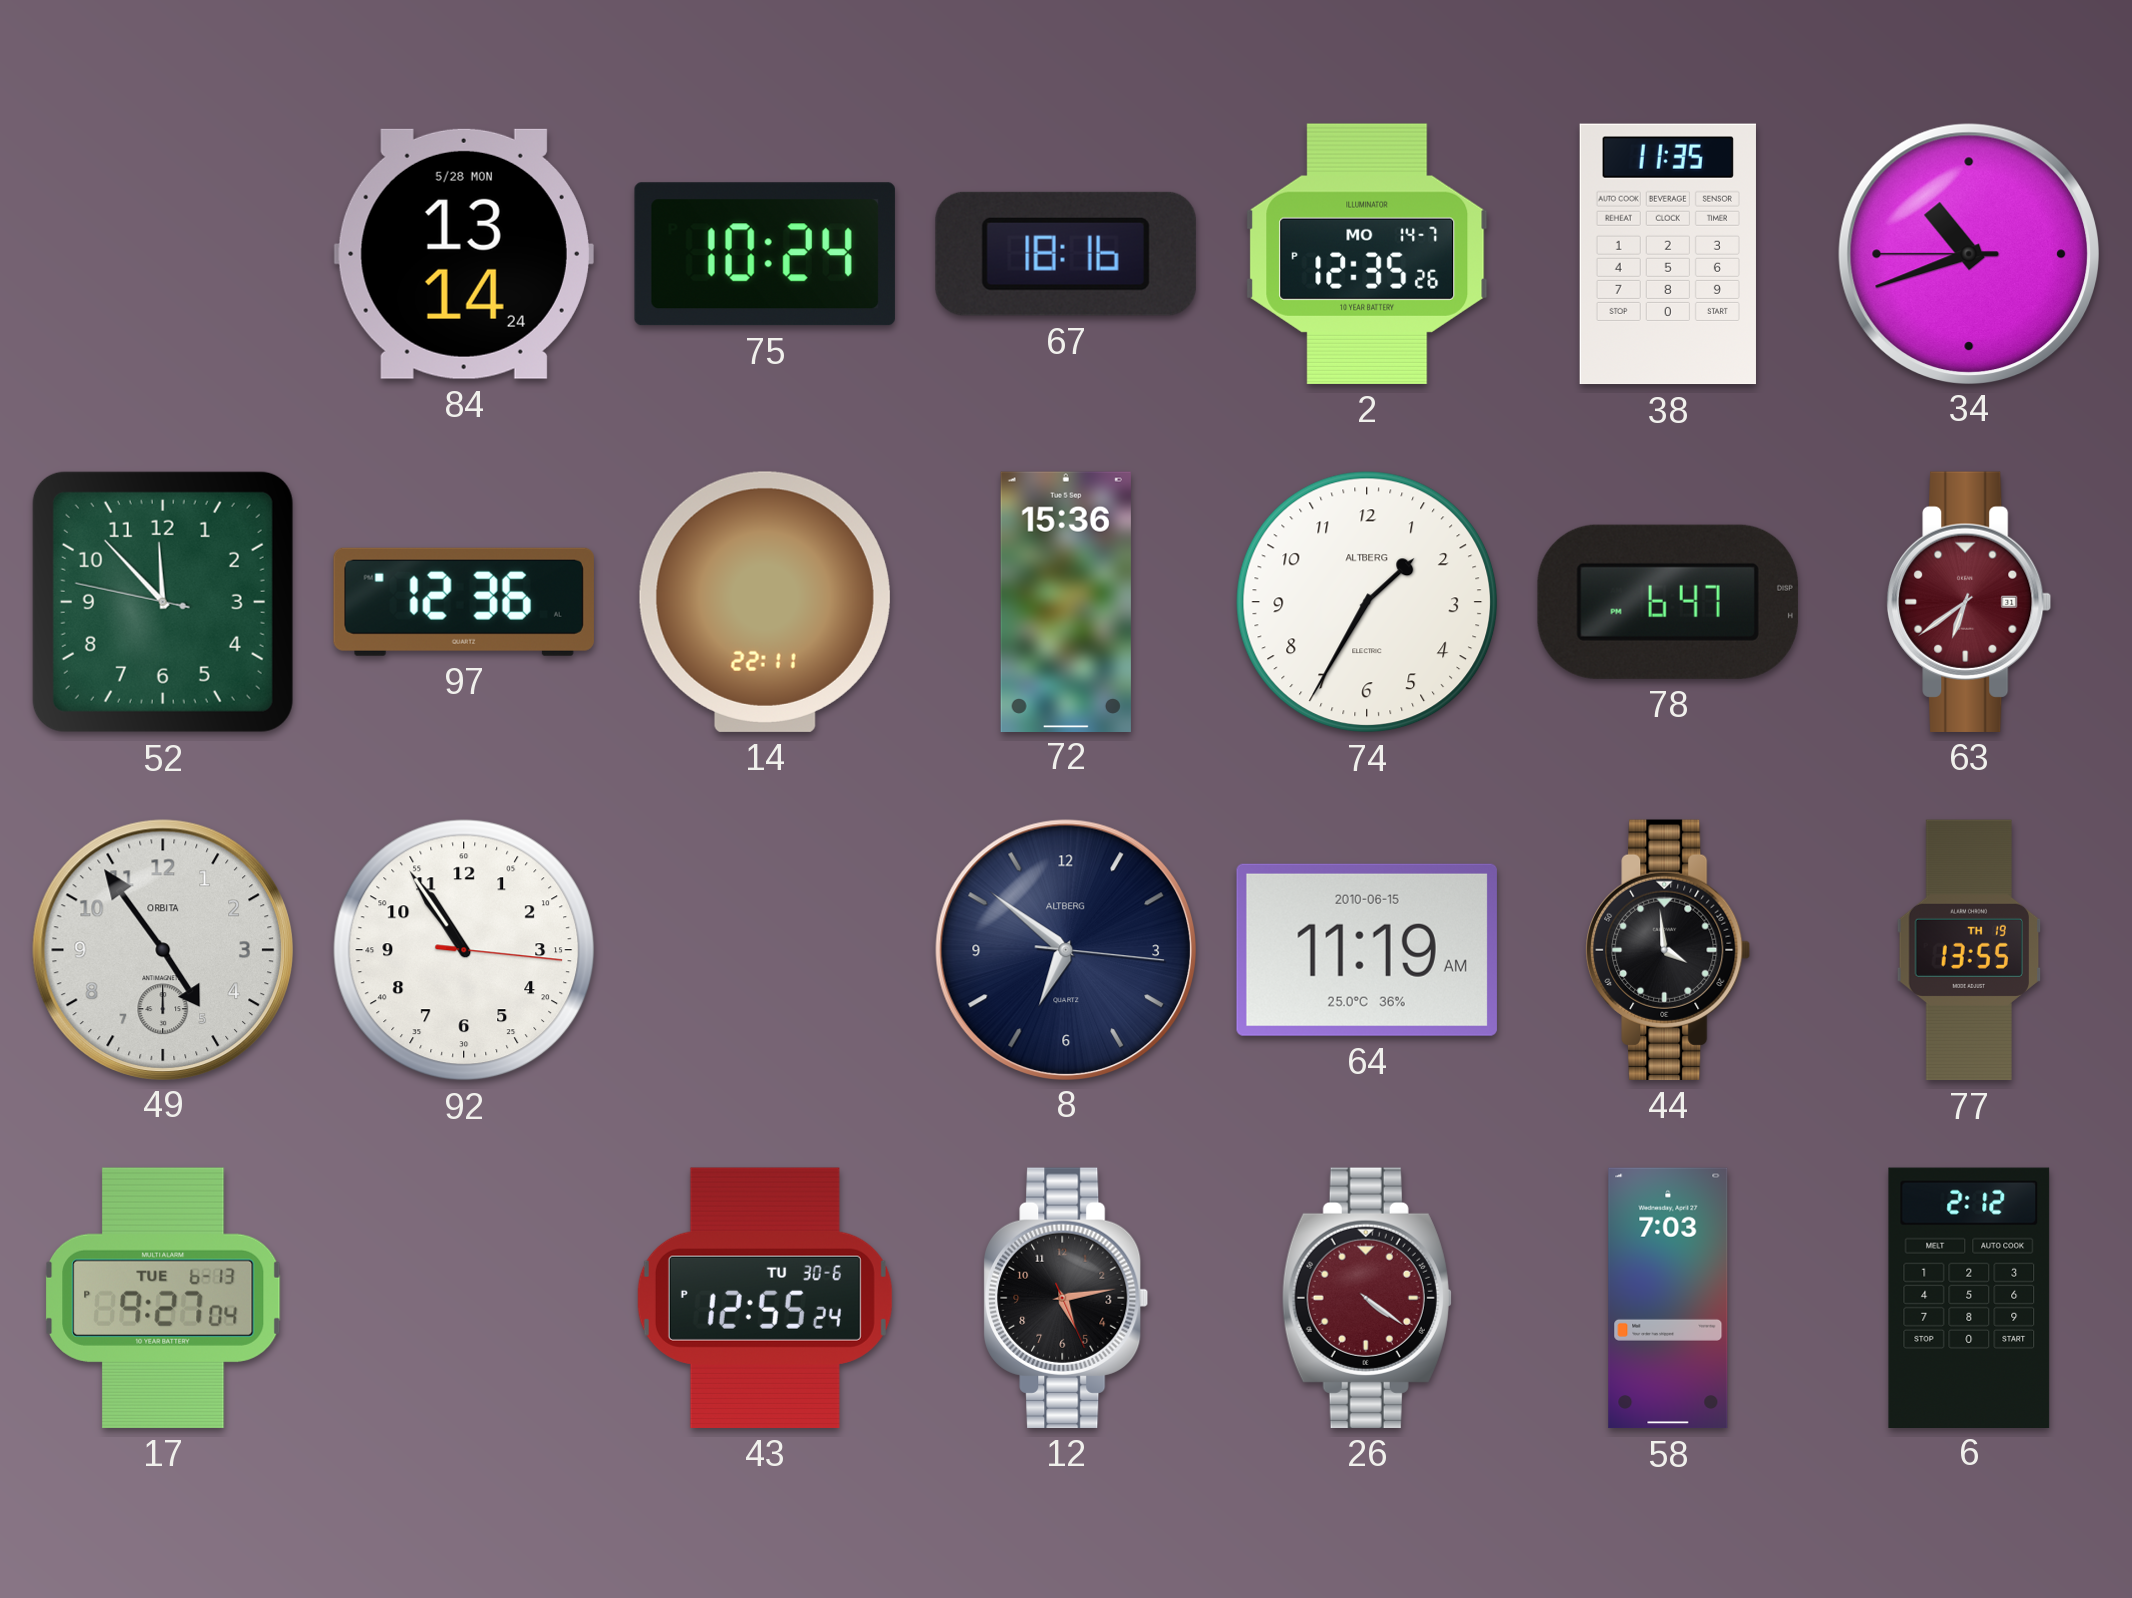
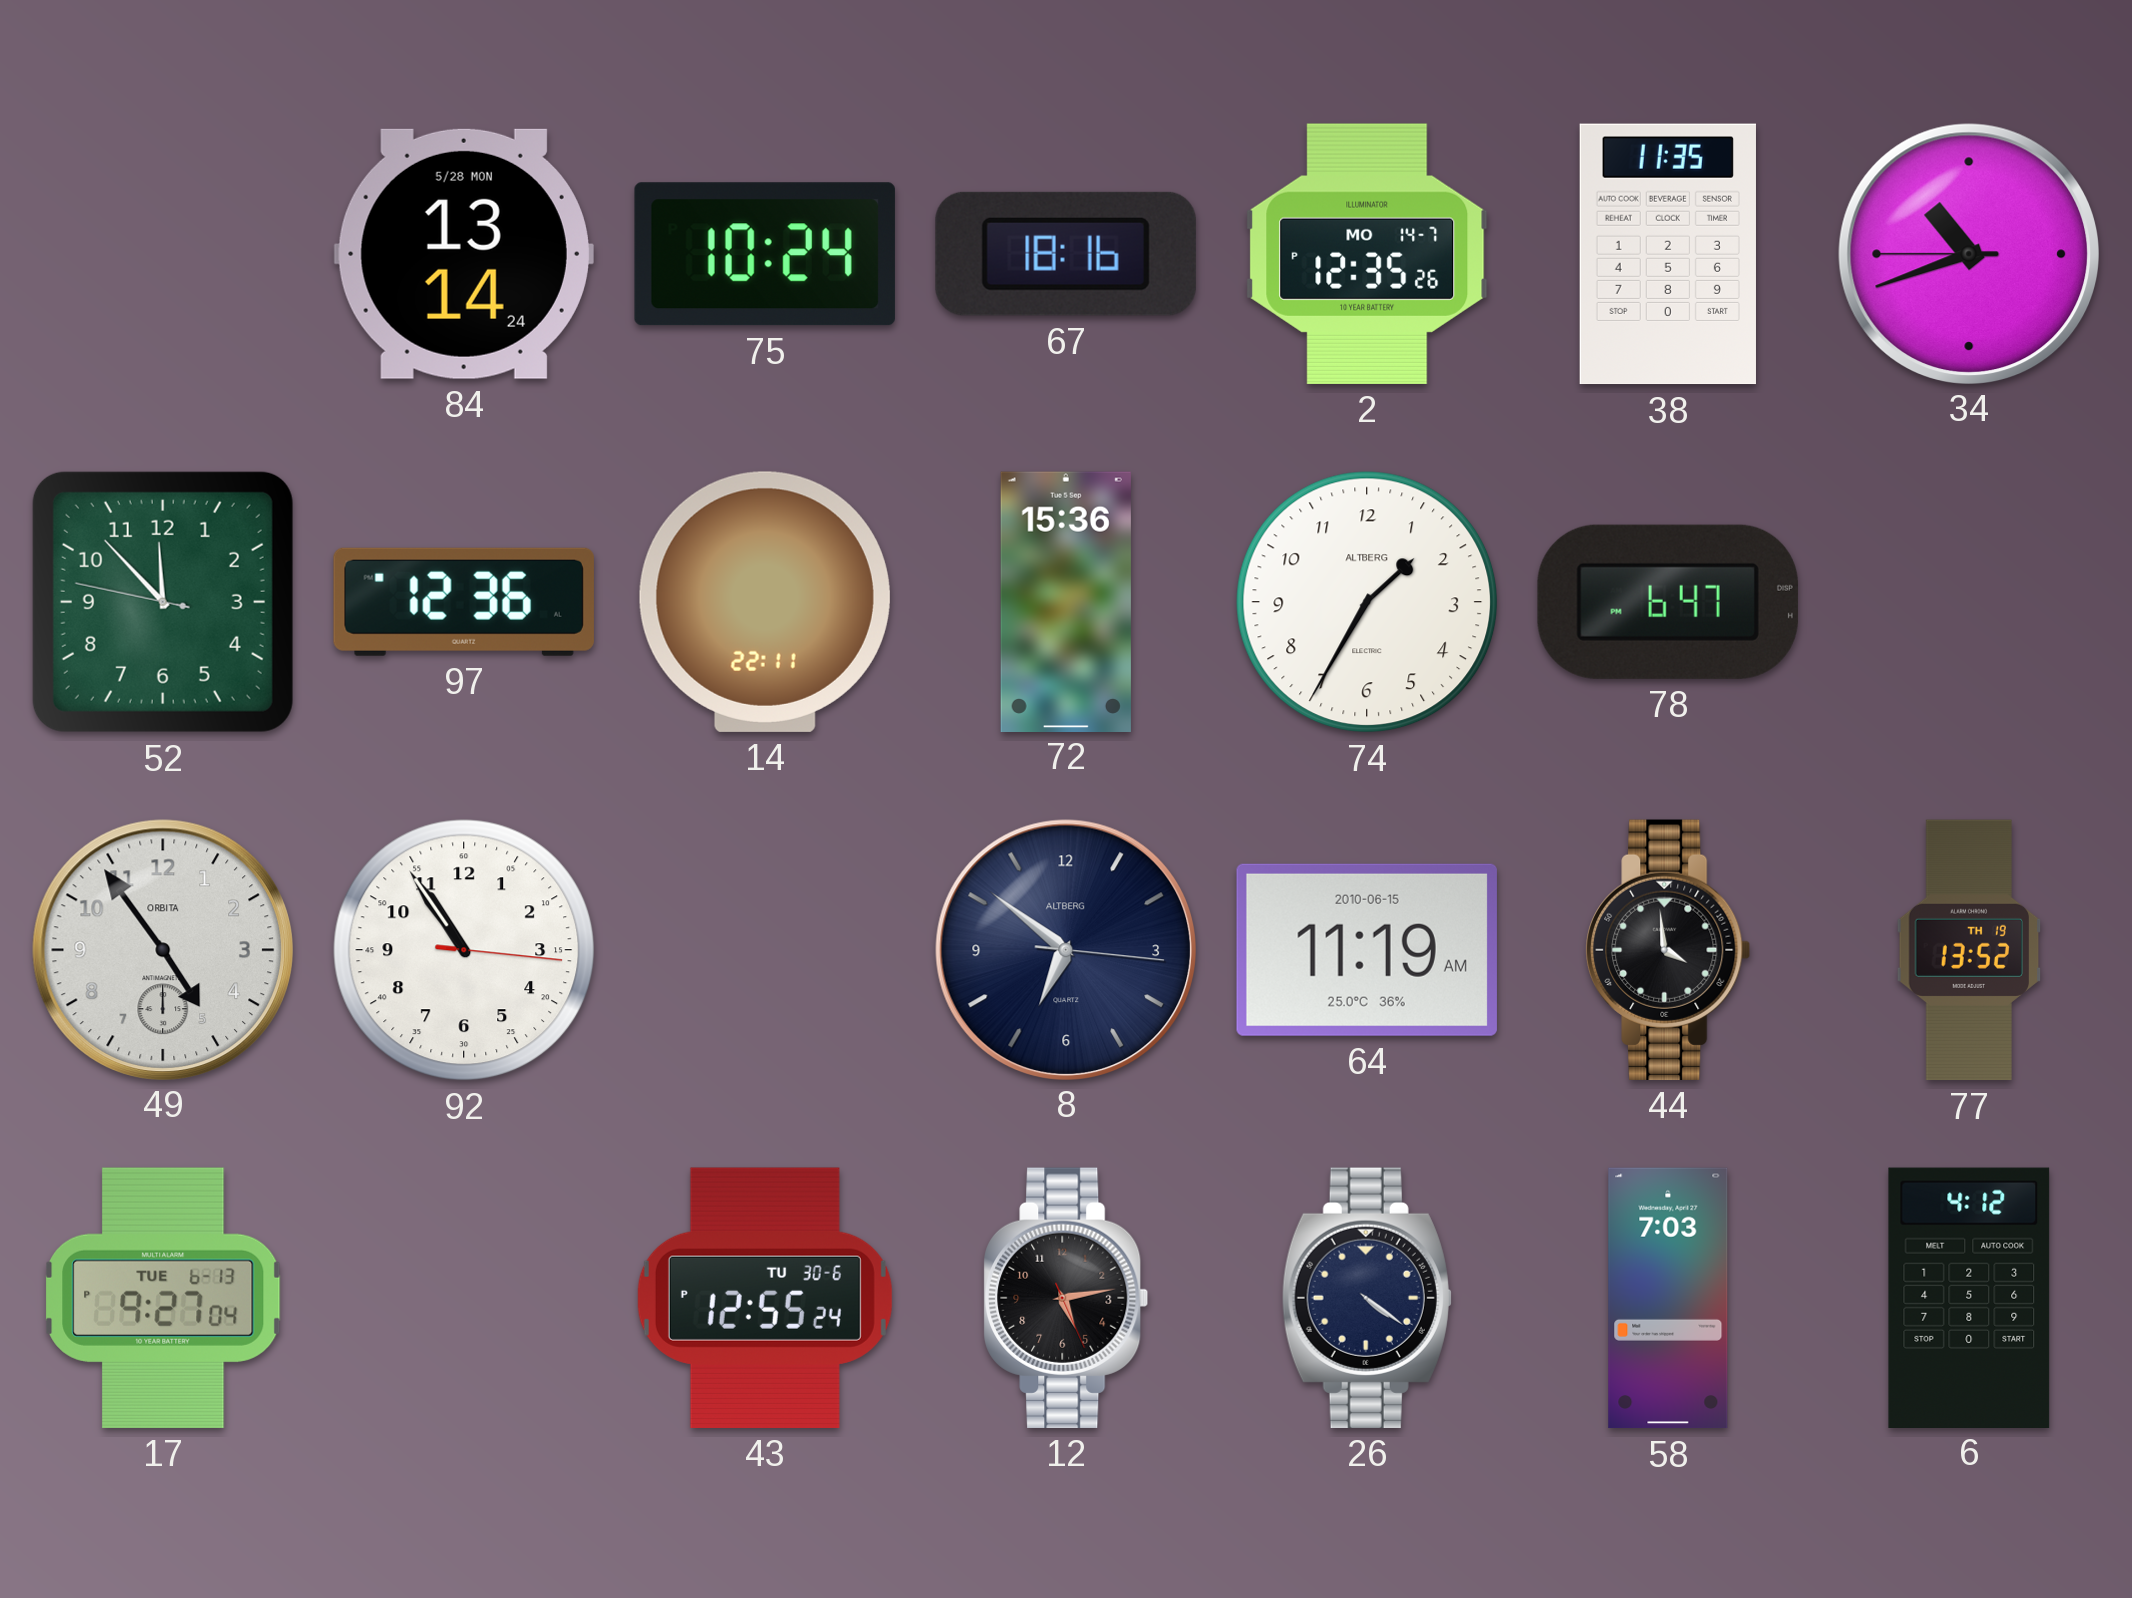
63: 6:39 -> none
77: 13:55 -> 13:52
26 dial: burgundy -> navy
6: 2:12 -> 4:12
